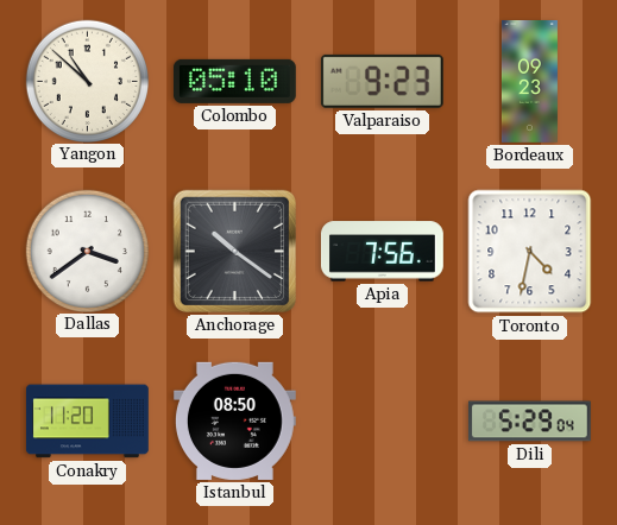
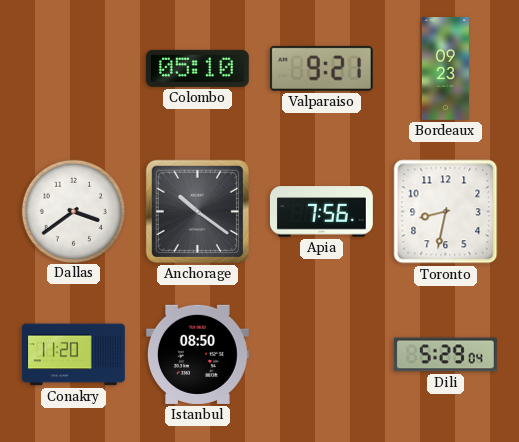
Yangon: 10:52 -> none
Valparaiso: 9:23 -> 9:21
Toronto: 4:32 -> 8:32
